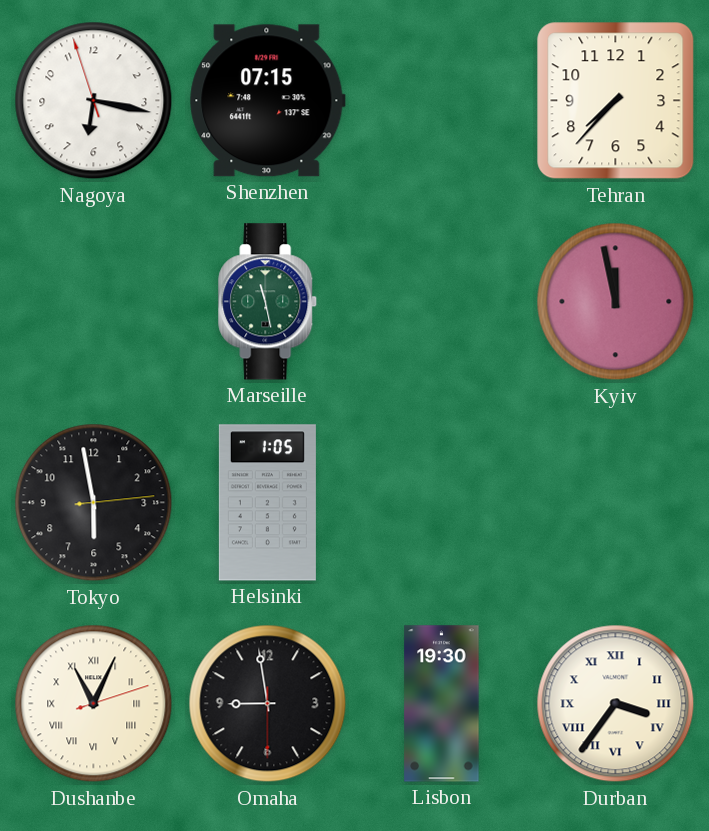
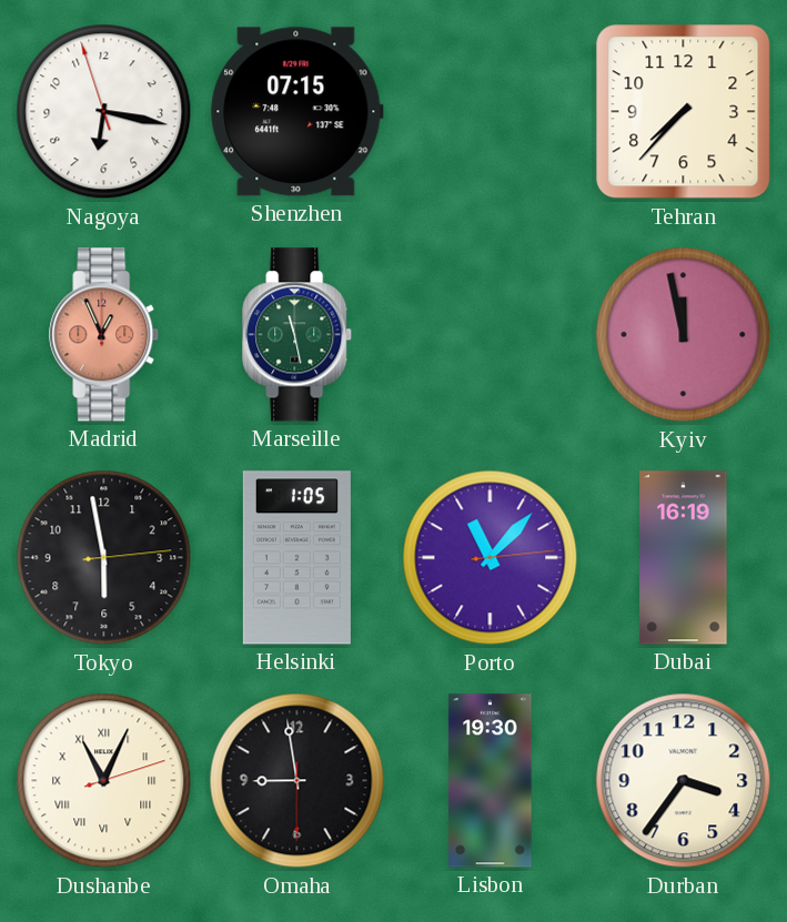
Madrid: none -> 12:56
Porto: none -> 11:07
Dubai: none -> 16:19
Durban numerals: Roman -> Arabic
